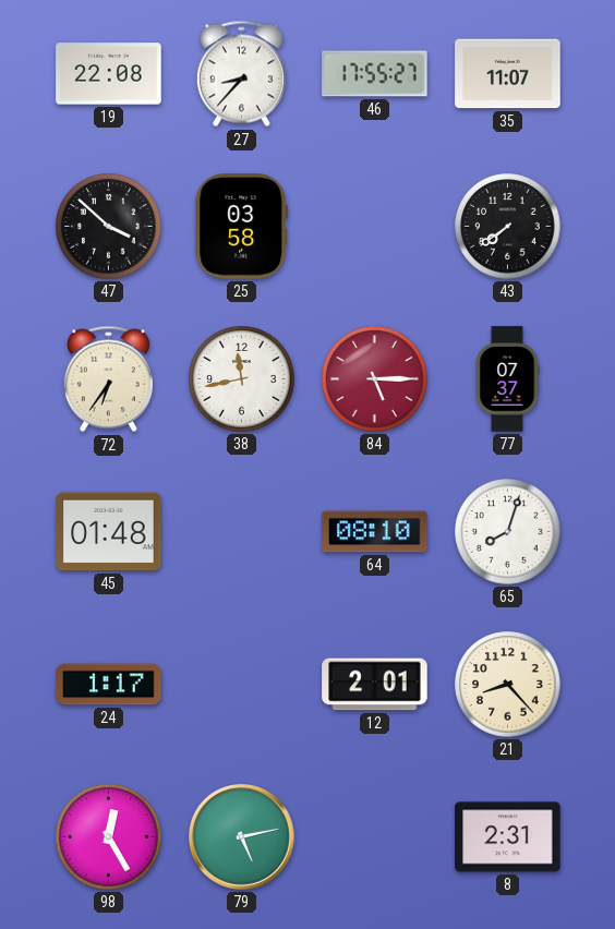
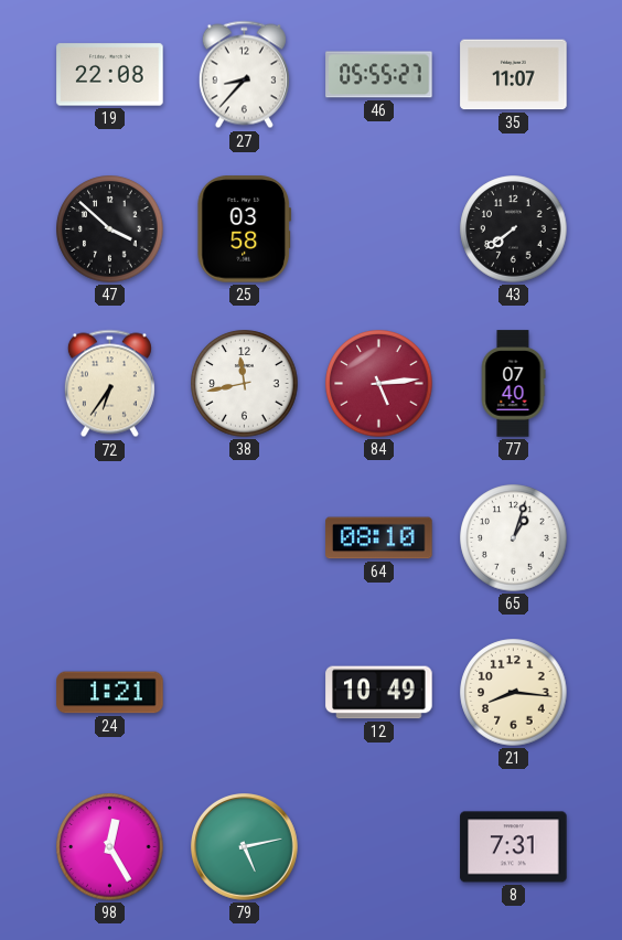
46: 17:55 -> 05:55
84: 5:15 -> 5:14
77: 07:37 -> 07:40
45: 01:48 -> none
65: 8:03 -> 1:03
24: 1:17 -> 1:21
12: 2:01 -> 10:49
21: 8:23 -> 8:16
8: 2:31 -> 7:31
